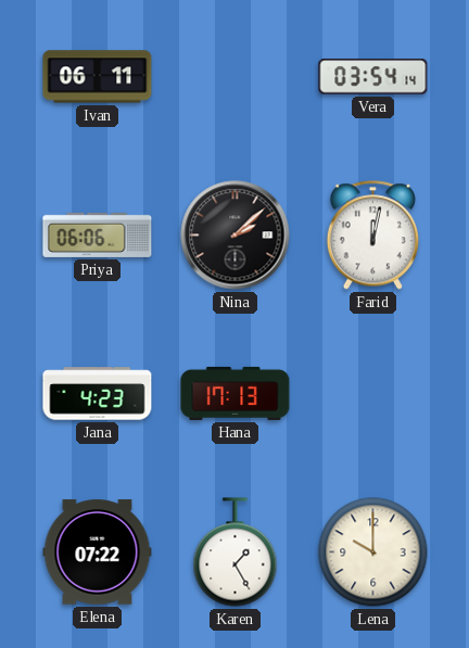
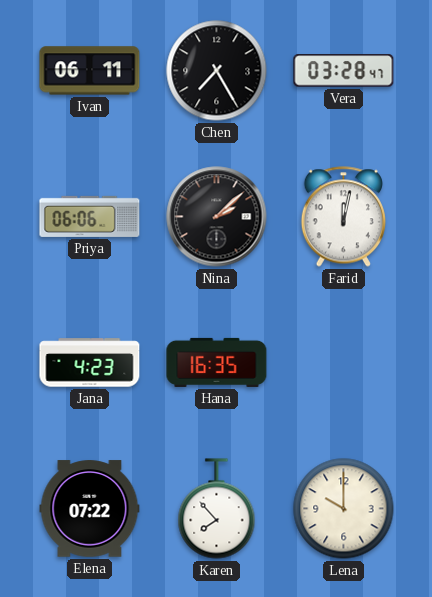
Chen: none -> 7:25
Vera: 03:54 -> 03:28
Hana: 17:13 -> 16:35
Karen: 1:25 -> 7:53
